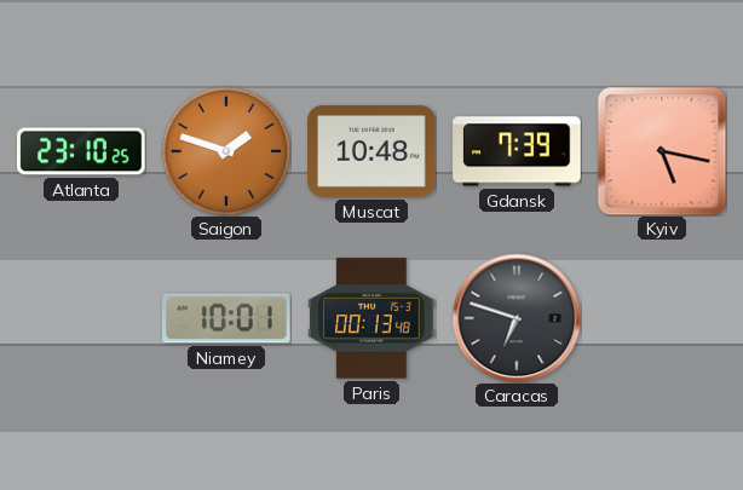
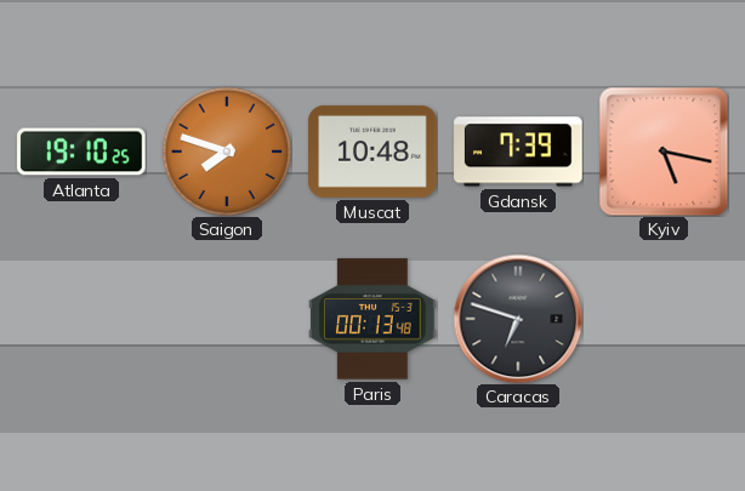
Atlanta: 23:10 -> 19:10
Saigon: 1:48 -> 7:48
Niamey: 10:01 -> none
